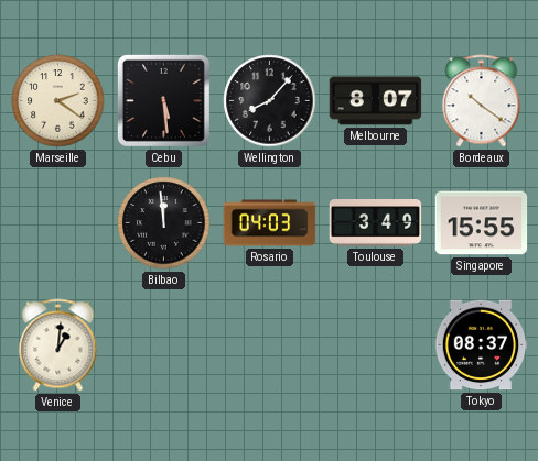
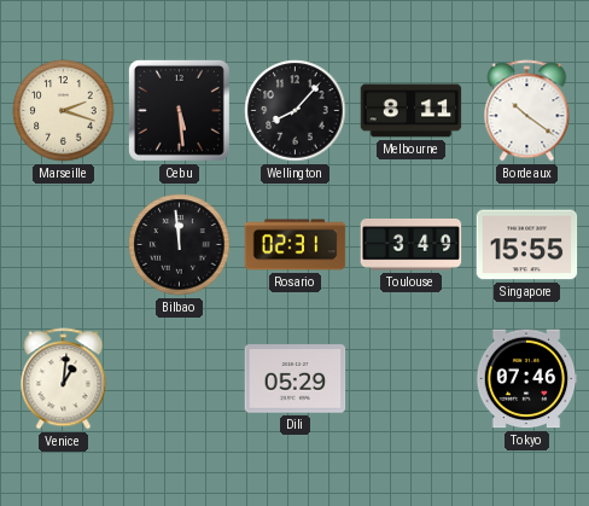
Marseille: 2:21 -> 2:18
Melbourne: 8:07 -> 8:11
Rosario: 04:03 -> 02:31
Dili: none -> 05:29
Tokyo: 08:37 -> 07:46
